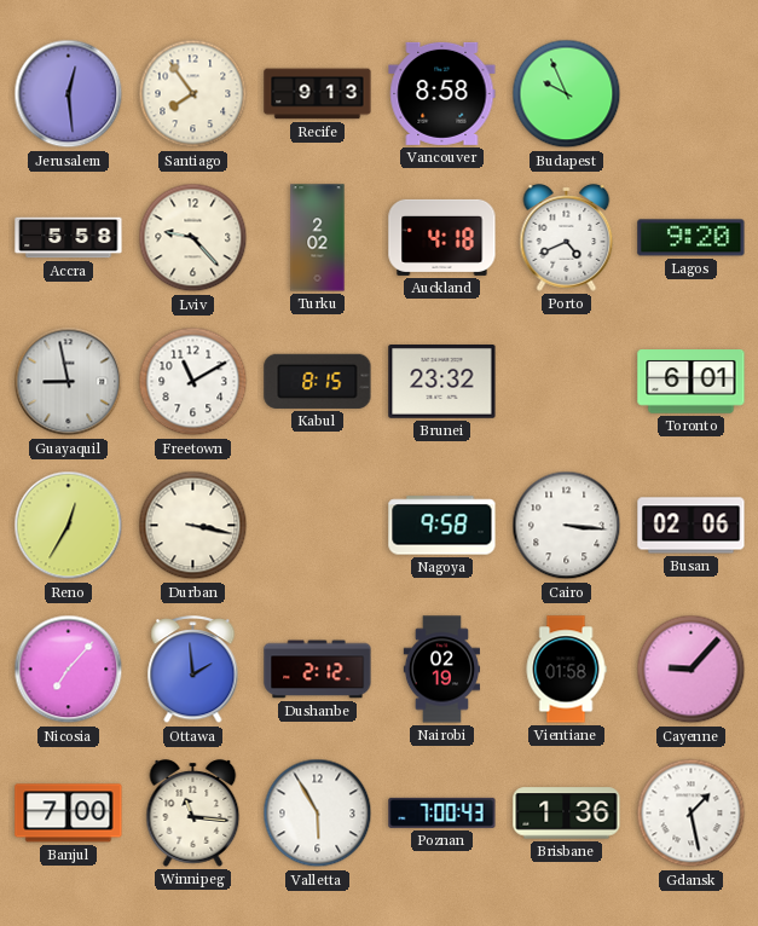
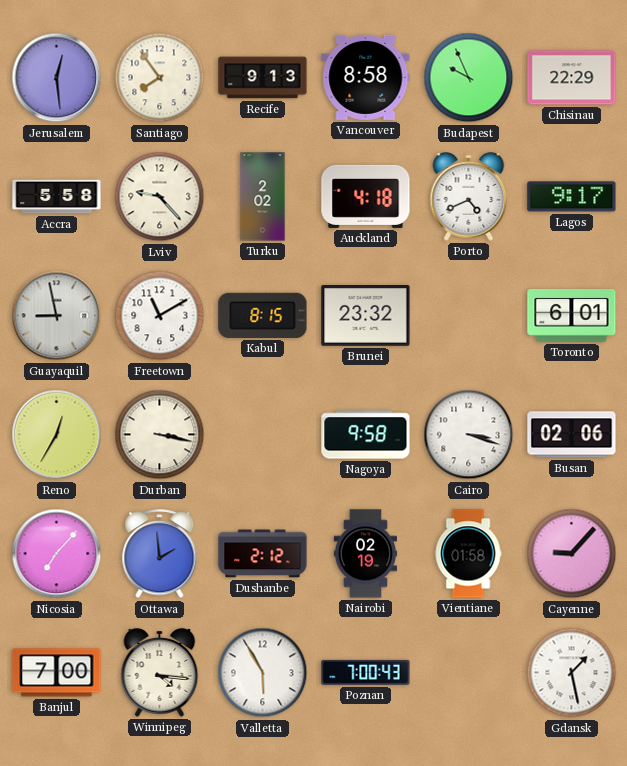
Chisinau: none -> 22:29
Lagos: 9:20 -> 9:17
Cairo: 3:16 -> 3:18
Winnipeg: 11:16 -> 4:16
Brisbane: 1:36 -> none
